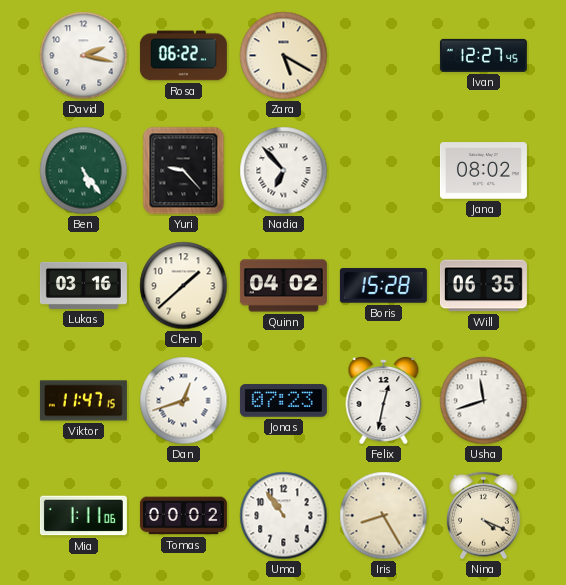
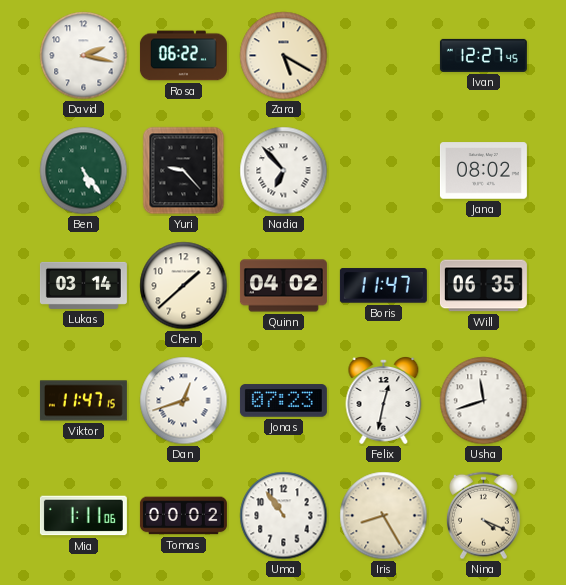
Lukas: 03:16 -> 03:14
Boris: 15:28 -> 11:47
